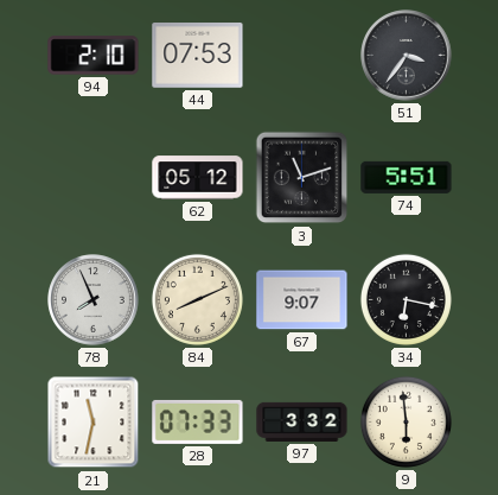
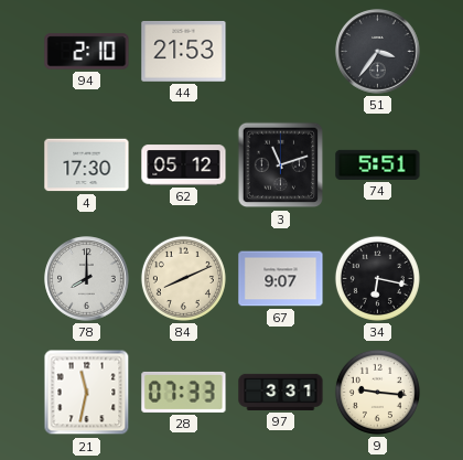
44: 07:53 -> 21:53
4: none -> 17:30
78: 7:56 -> 8:00
97: 3:32 -> 3:31
9: 5:59 -> 9:16
